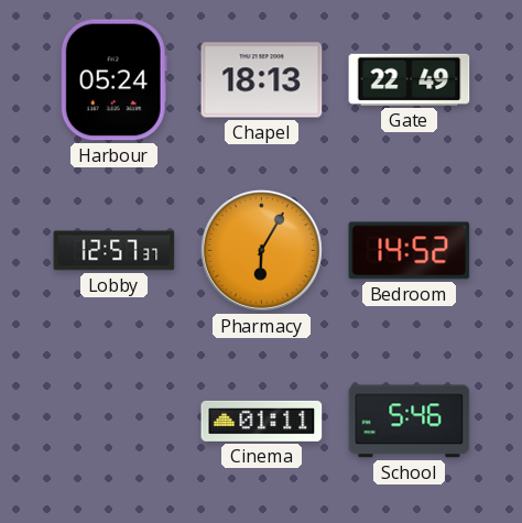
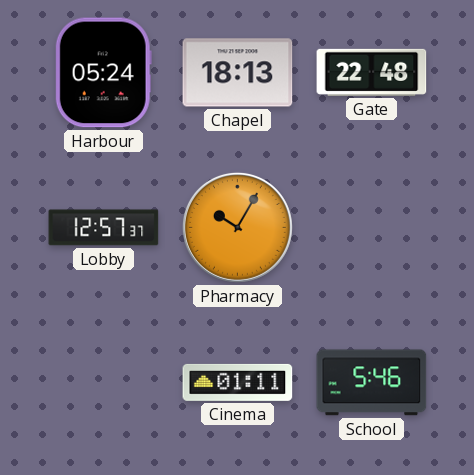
Gate: 22:49 -> 22:48
Pharmacy: 6:05 -> 10:05
Bedroom: 14:52 -> none
